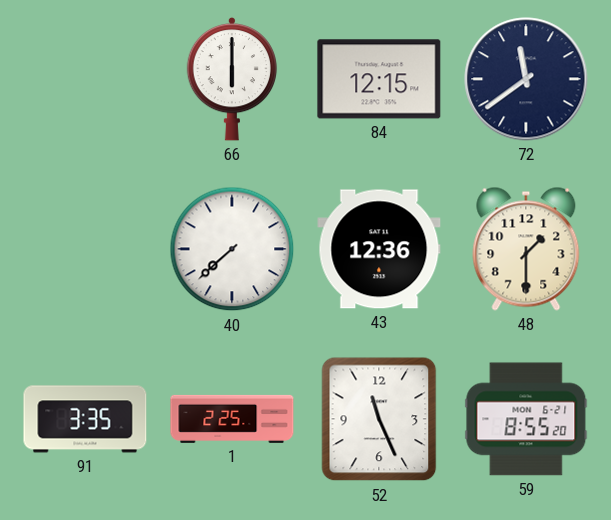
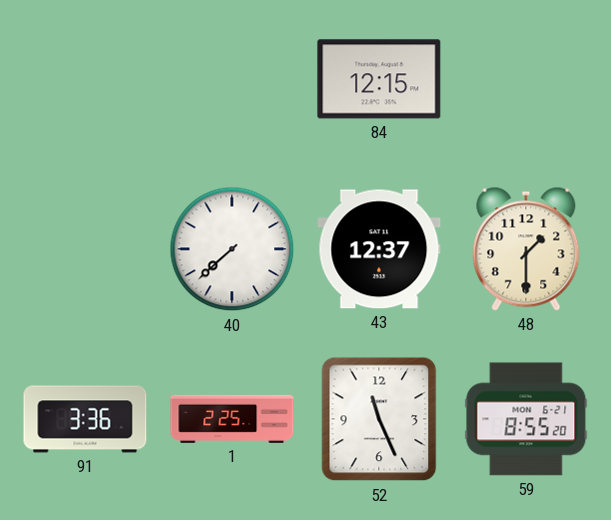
66: 6:00 -> none
72: 11:39 -> none
43: 12:36 -> 12:37
91: 3:35 -> 3:36
